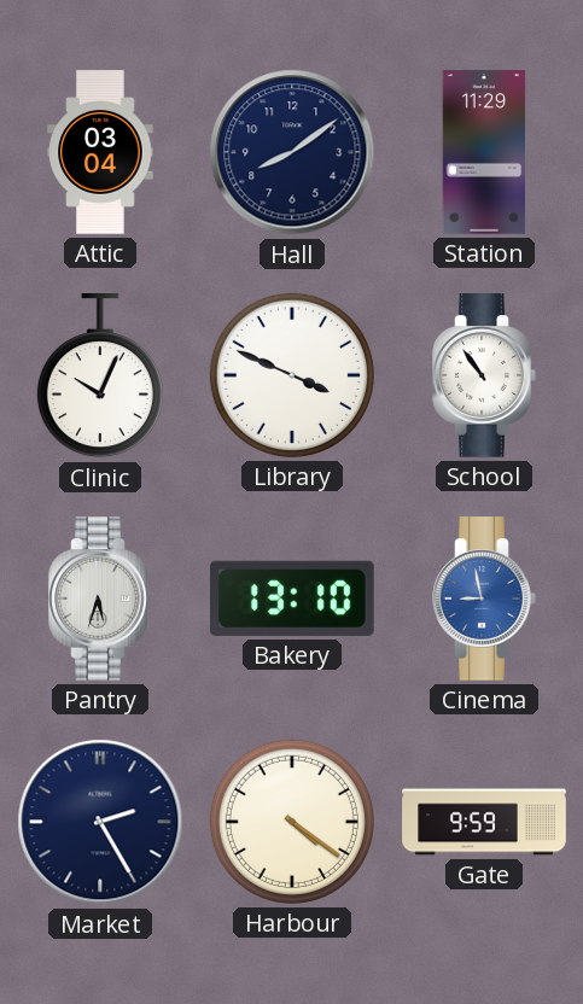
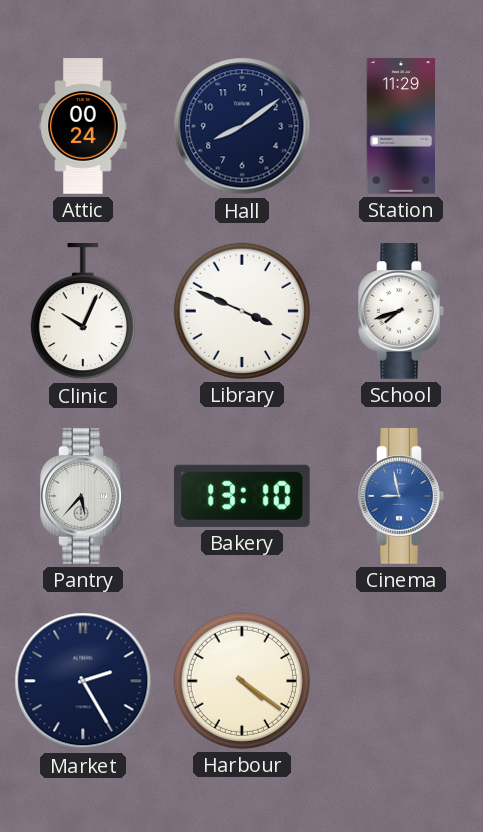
Attic: 03:04 -> 00:24
School: 10:54 -> 7:42
Pantry: 5:33 -> 5:37
Gate: 9:59 -> none
